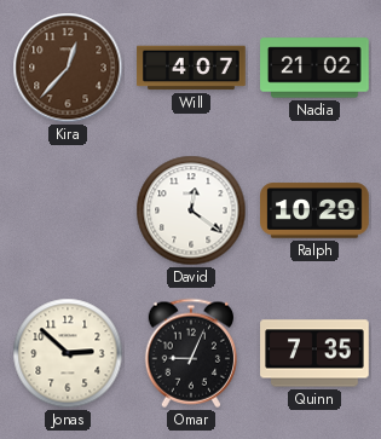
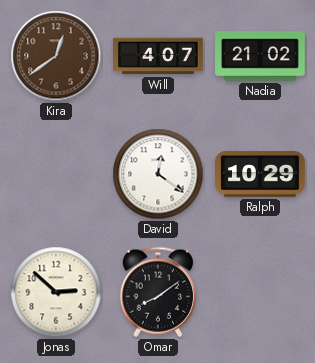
Kira: 12:37 -> 12:39
Omar: 9:04 -> 8:09
Quinn: 7:35 -> none
